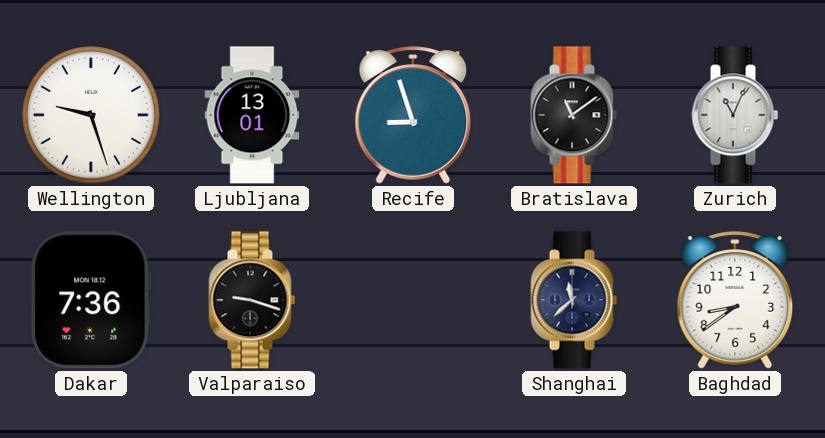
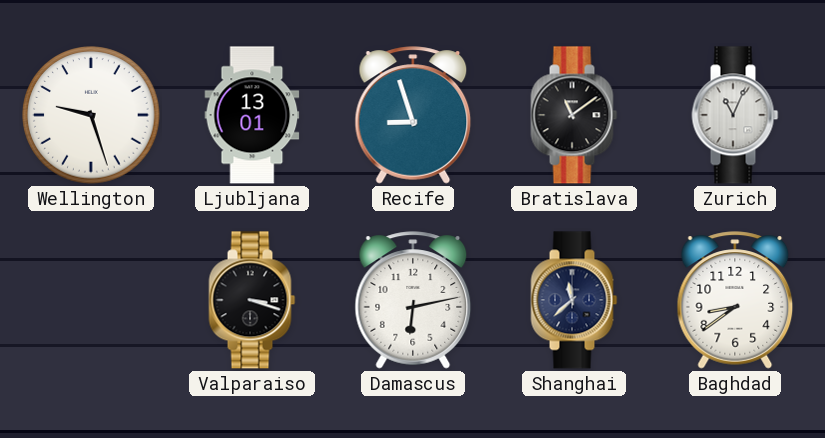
Dakar: 7:36 -> none
Valparaiso: 9:18 -> 3:18
Damascus: none -> 6:13
